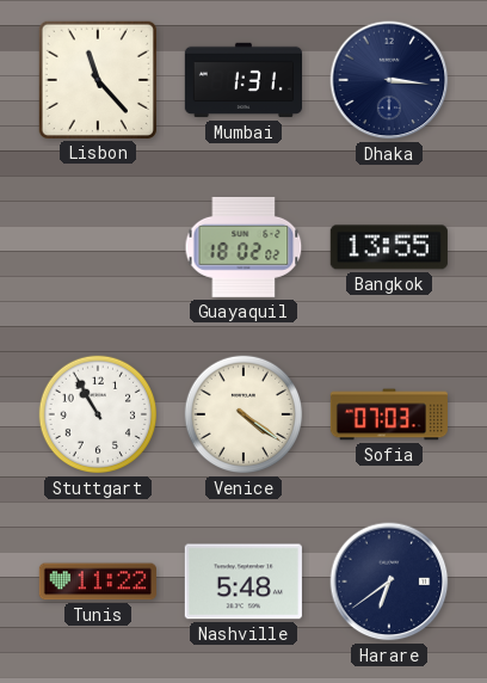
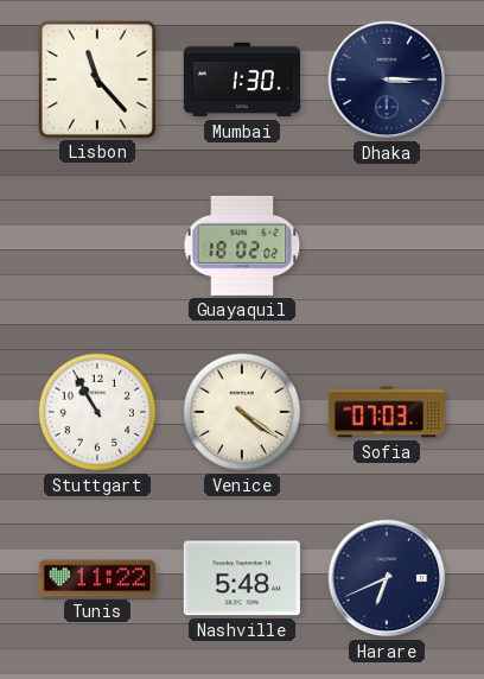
Mumbai: 1:31 -> 1:30
Dhaka: 3:16 -> 3:15
Bangkok: 13:55 -> none
Harare: 6:39 -> 6:41
